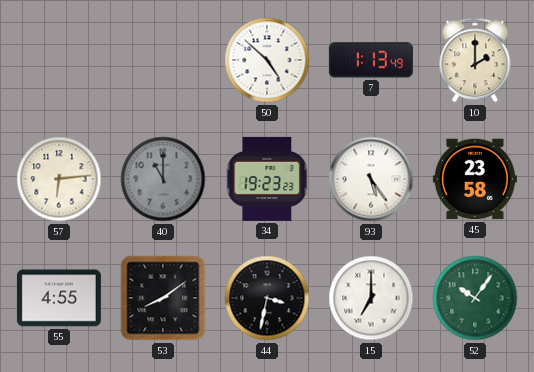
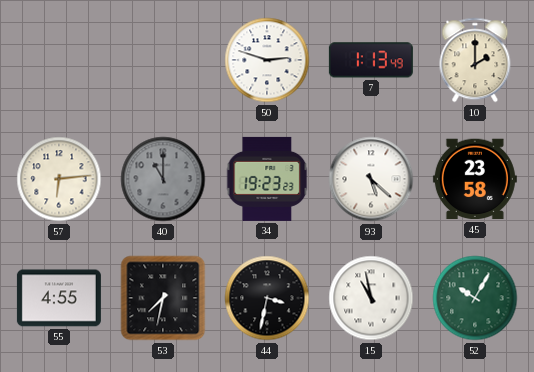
50: 4:52 -> 2:48
93: 5:24 -> 5:22
53: 8:09 -> 7:32
15: 7:00 -> 10:58
52: 10:06 -> 10:05
